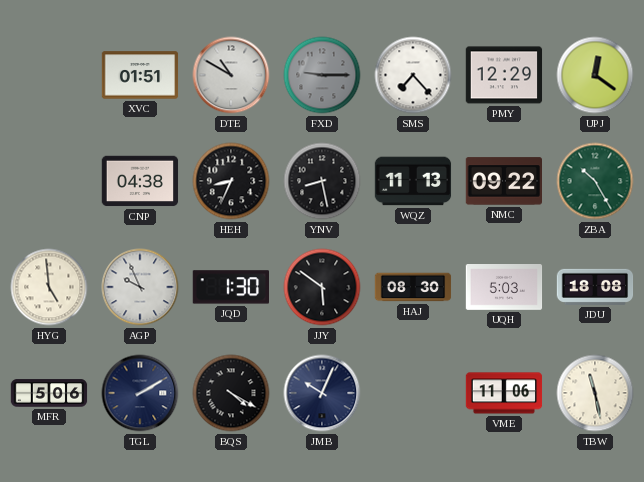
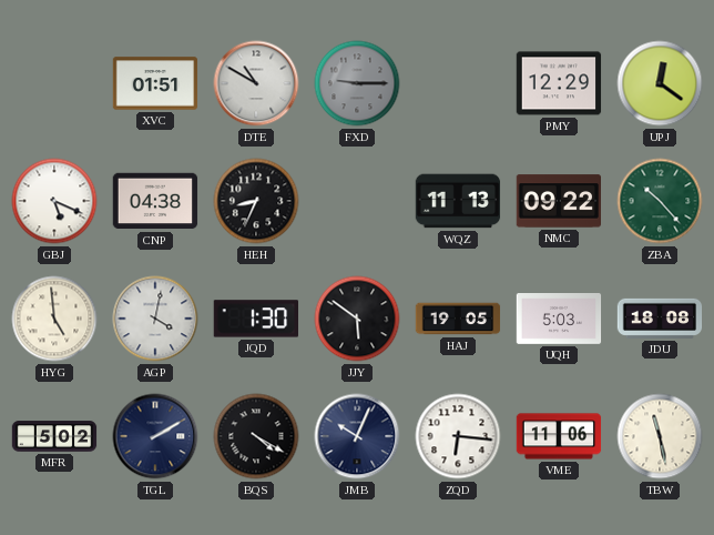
SMS: 7:23 -> none
GBJ: none -> 5:19
YNV: 8:28 -> none
ZBA: 10:25 -> 10:23
AGP: 9:56 -> 4:02
HAJ: 08:30 -> 19:05
MFR: 5:06 -> 5:02
ZQD: none -> 6:16
